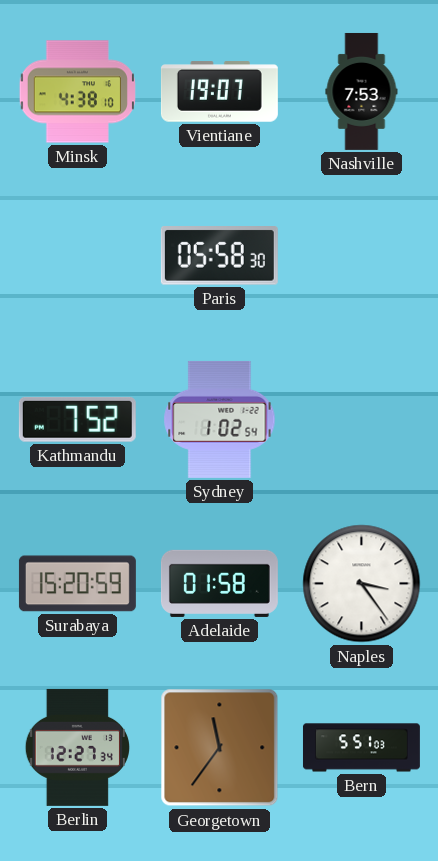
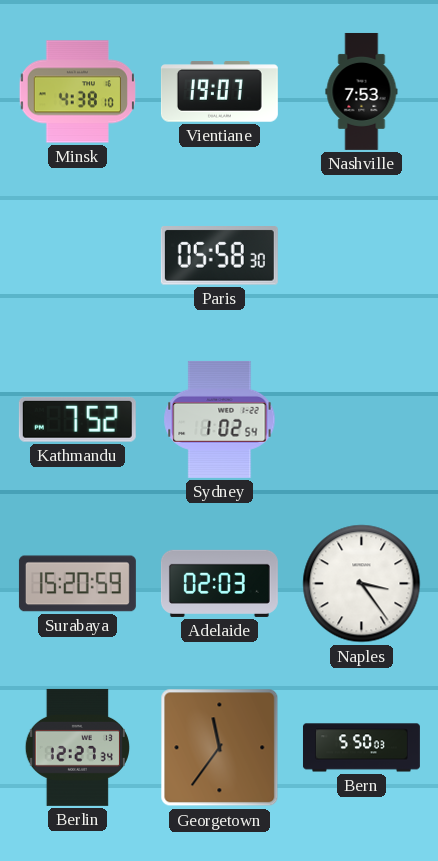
Adelaide: 01:58 -> 02:03
Bern: 5:51 -> 5:50
